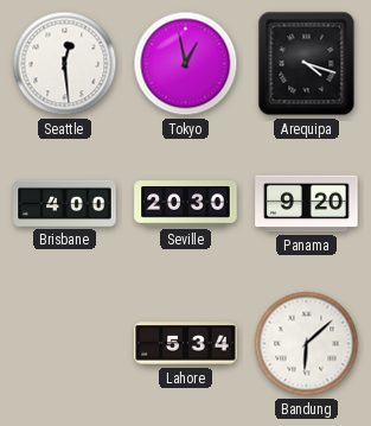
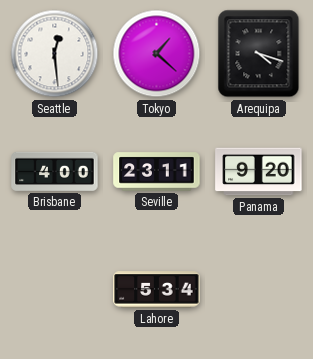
Tokyo: 12:58 -> 1:22
Seville: 20:30 -> 23:11
Bandung: 6:08 -> none
